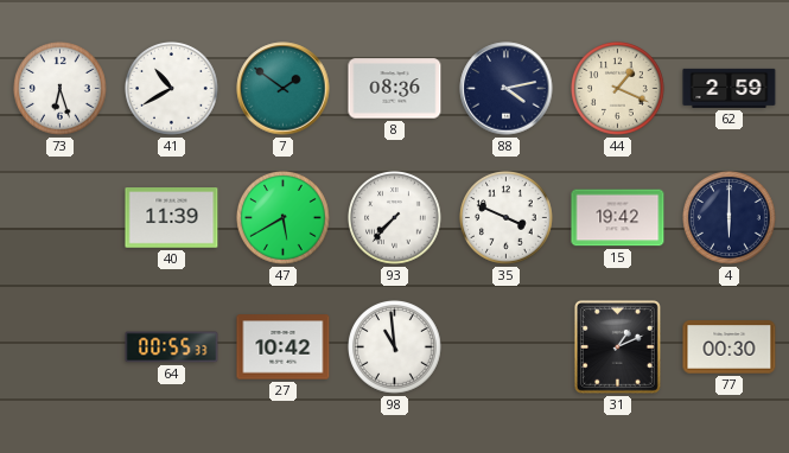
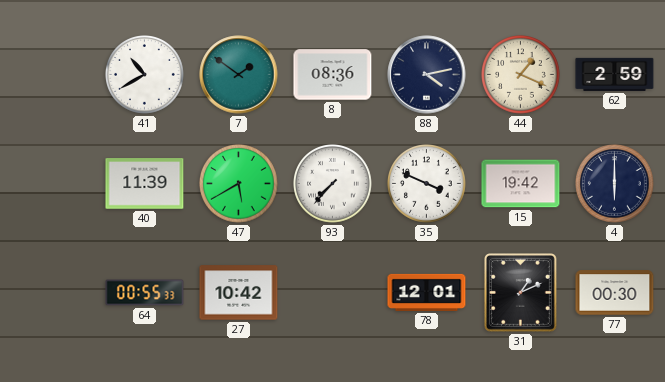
73: 6:27 -> none
98: 10:59 -> none
78: none -> 12:01
